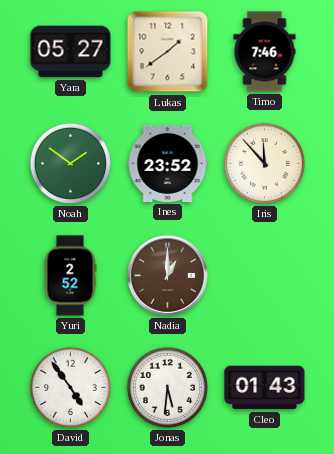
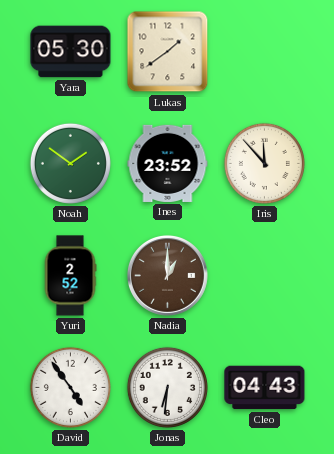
Yara: 05:27 -> 05:30
Timo: 7:46 -> none
Jonas: 5:31 -> 6:31
Cleo: 01:43 -> 04:43
